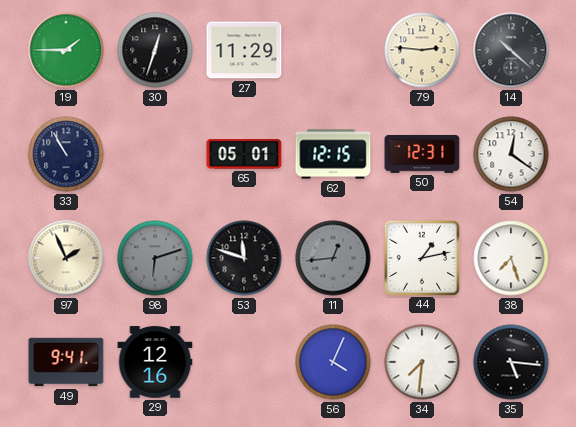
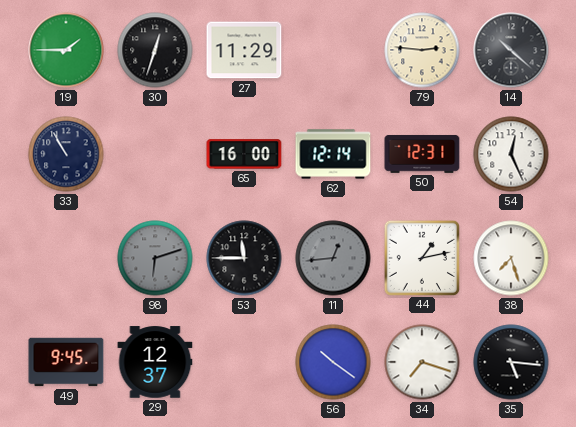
65: 05:01 -> 16:00
62: 12:15 -> 12:14
54: 12:21 -> 12:26
97: 1:56 -> none
53: 11:48 -> 11:45
49: 9:41 -> 9:45
29: 12:16 -> 12:37
56: 4:04 -> 10:21
34: 7:31 -> 7:18
